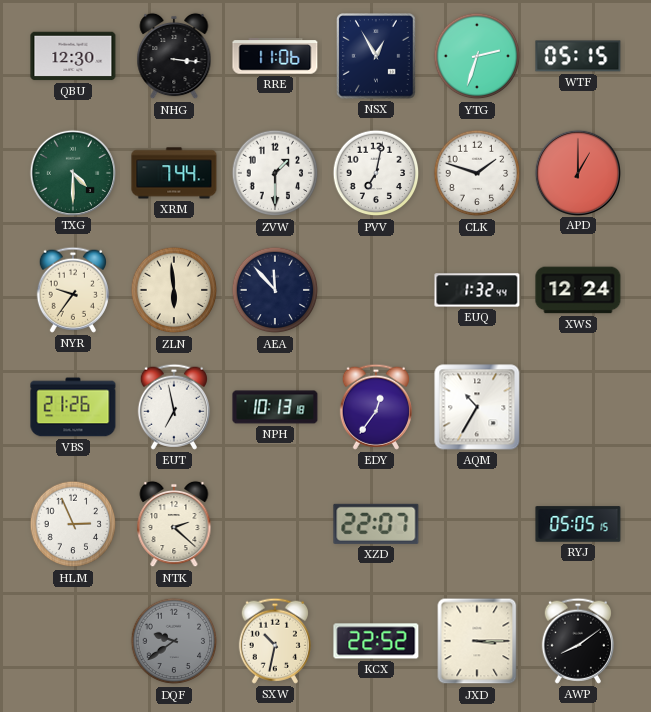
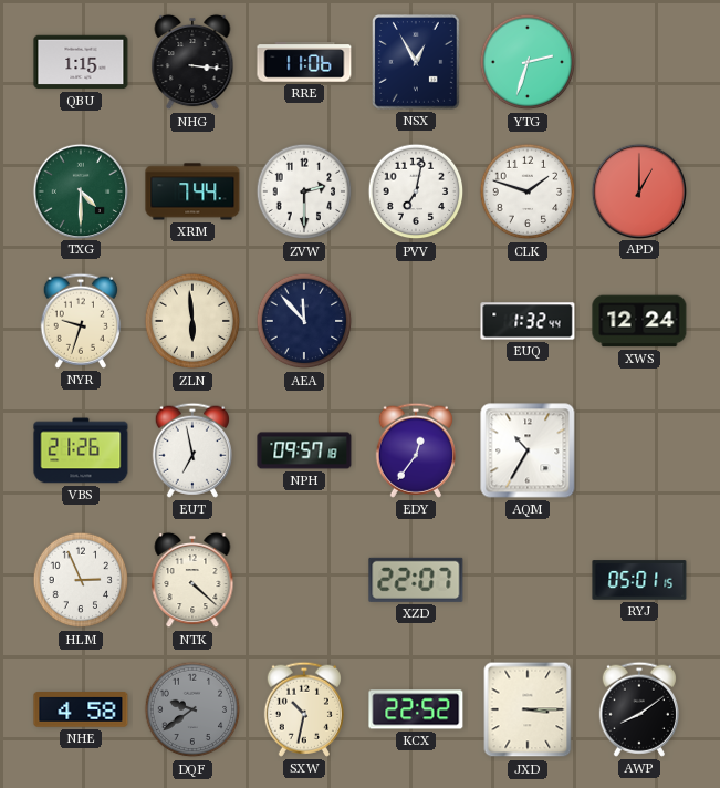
QBU: 12:30 -> 1:15
WTF: 05:15 -> none
ZVW: 1:30 -> 2:30
NYR: 9:36 -> 9:33
NPH: 10:13 -> 09:57
NTK: 2:22 -> 4:22
RYJ: 05:05 -> 05:01
NHE: none -> 4:58
